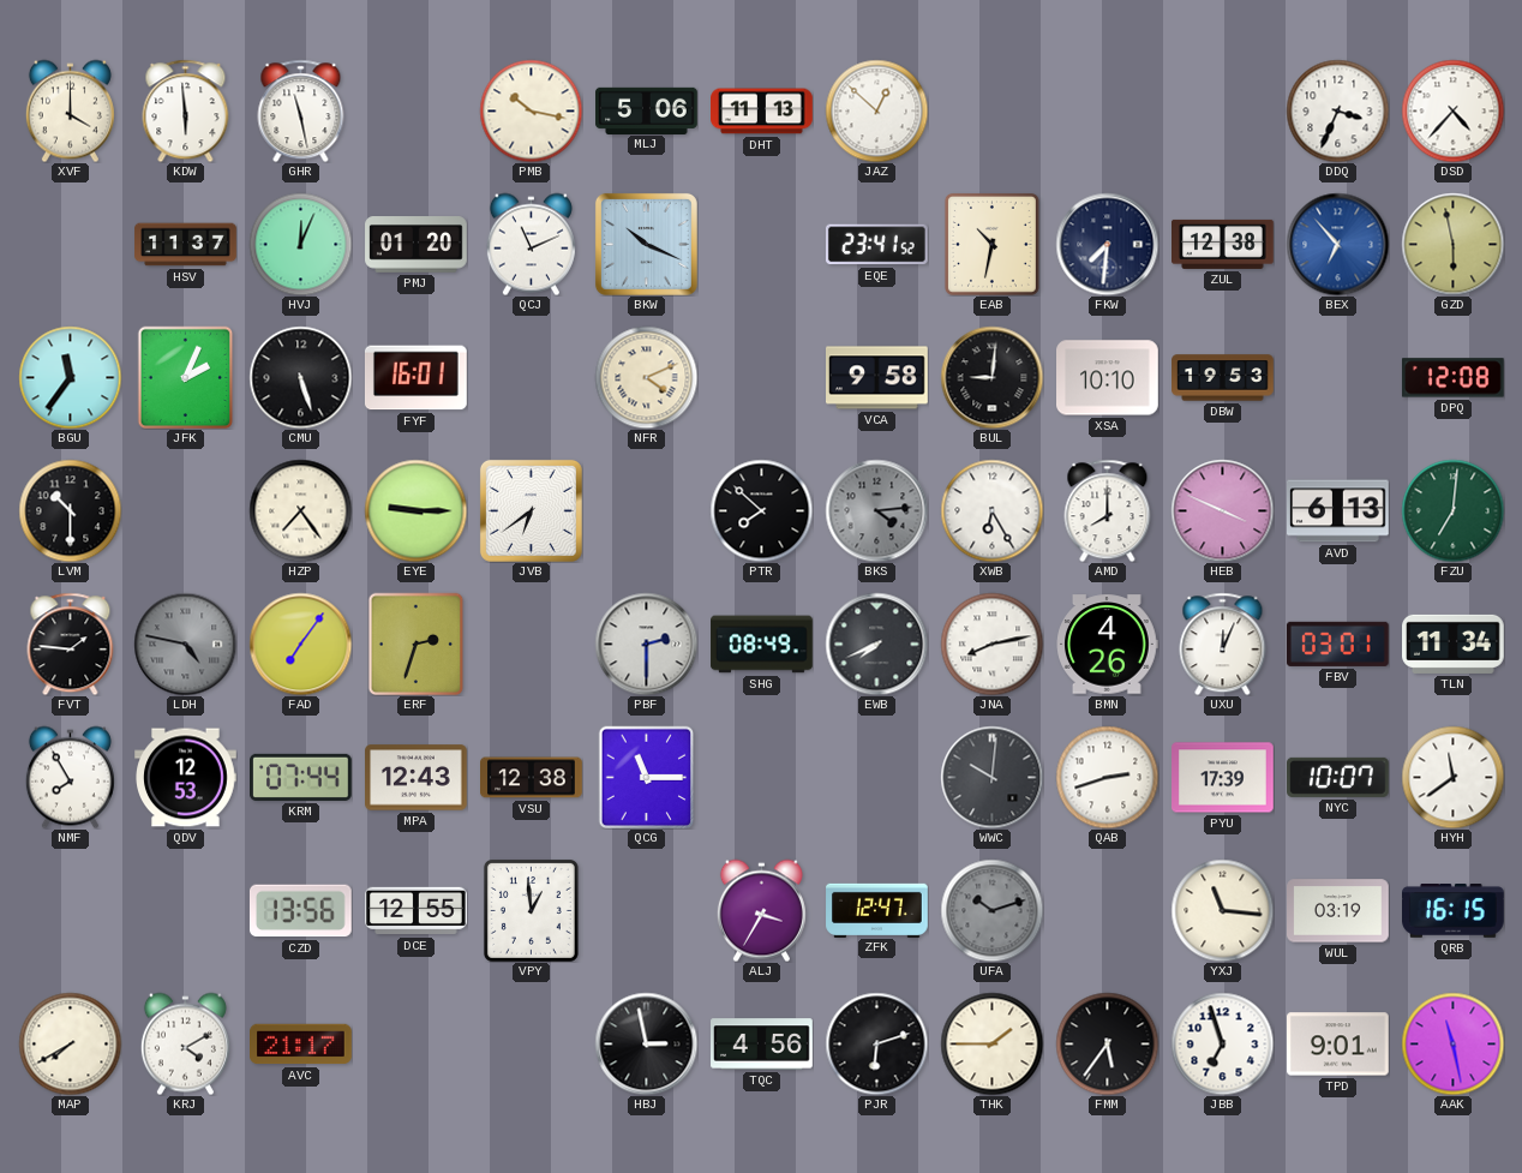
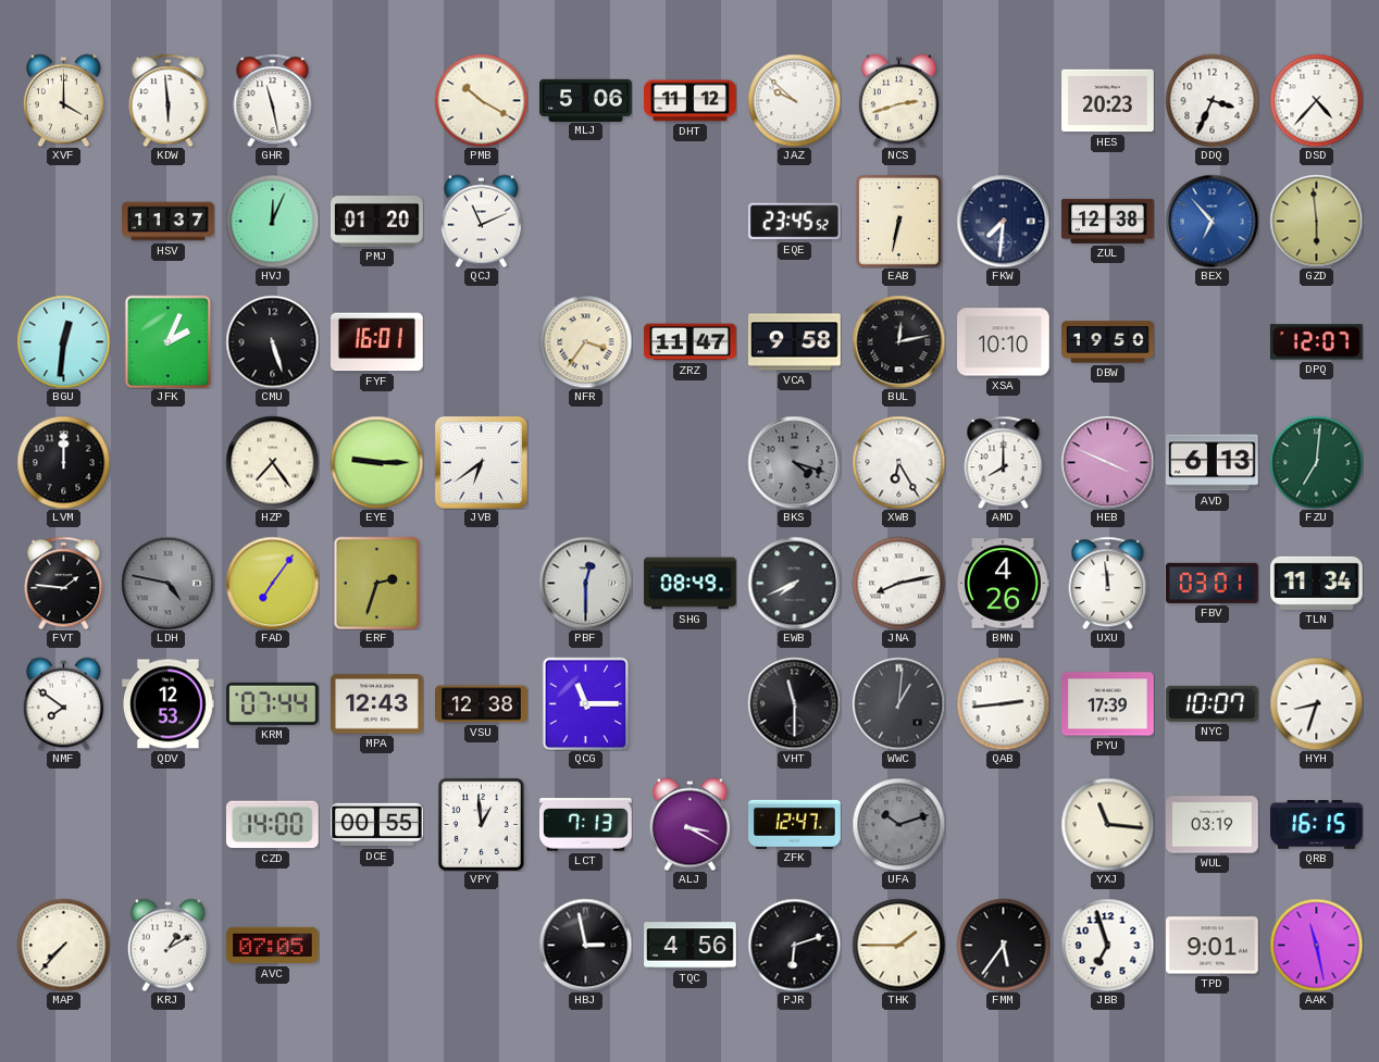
PMB: 10:17 -> 10:20
DHT: 11:13 -> 11:12
JAZ: 12:52 -> 9:52
NCS: none -> 2:42
HES: none -> 20:23
BKW: 10:19 -> none
EQE: 23:41 -> 23:45
EAB: 10:32 -> 6:32
GZD: 5:58 -> 5:59
BGU: 11:36 -> 12:31
NFR: 4:11 -> 3:36
ZRZ: none -> 11:47
BUL: 9:01 -> 12:13
DBW: 19:53 -> 19:50
DPQ: 12:08 -> 12:07
LVM: 10:30 -> 12:00
PTR: 7:52 -> none
BKS: 4:14 -> 4:18
PBF: 2:30 -> 12:30
UXU: 12:04 -> 11:59
NMF: 7:55 -> 7:51
VHT: none -> 11:30
WWC: 10:01 -> 1:01
QAB: 2:42 -> 2:44
HYH: 11:39 -> 8:33
CZD: 13:56 -> 14:00
DCE: 12:55 -> 00:55
LCT: none -> 7:13
ALJ: 3:35 -> 3:20
MAP: 7:40 -> 7:37
KRJ: 4:10 -> 1:10
AVC: 21:17 -> 07:05
